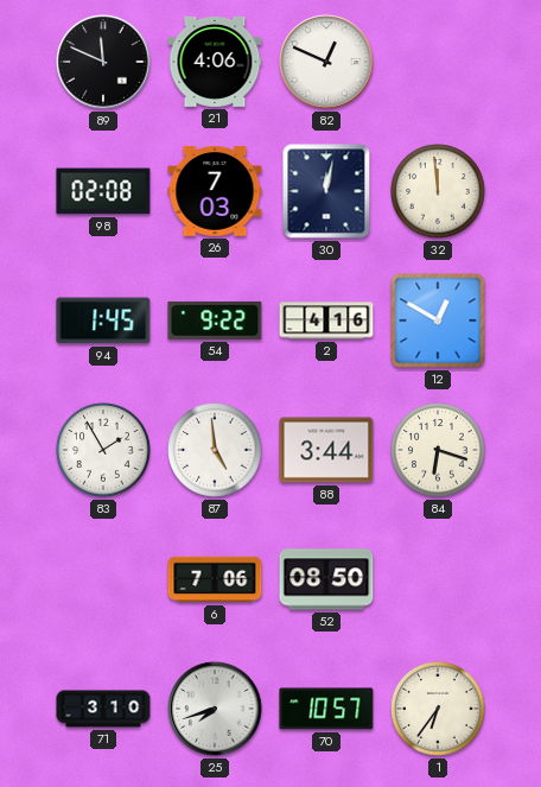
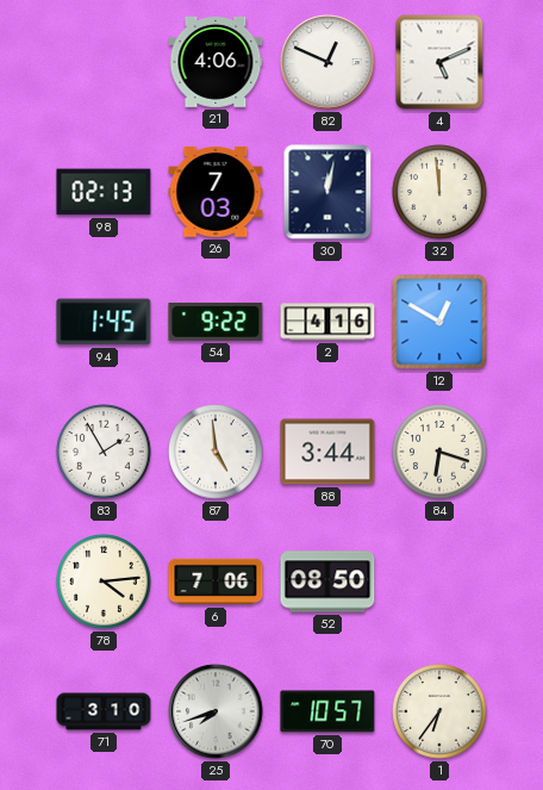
89: 11:49 -> none
4: none -> 5:11
98: 02:08 -> 02:13
78: none -> 4:14
